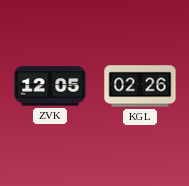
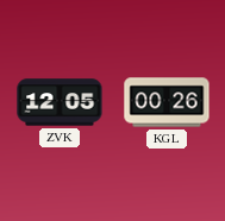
KGL: 02:26 -> 00:26
